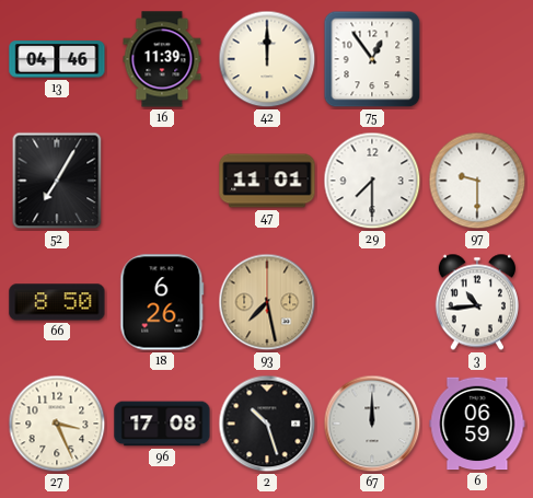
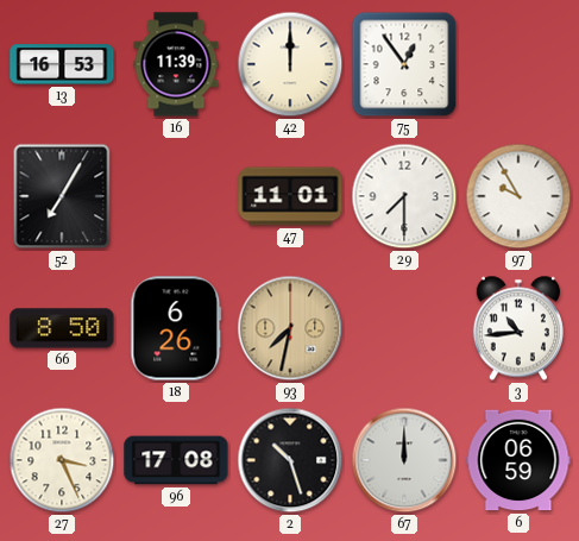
13: 04:46 -> 16:53
97: 9:30 -> 9:55
93: 7:28 -> 7:32
